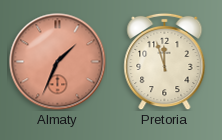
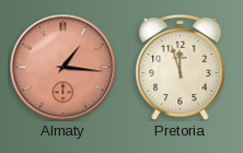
Almaty: 1:34 -> 1:16
